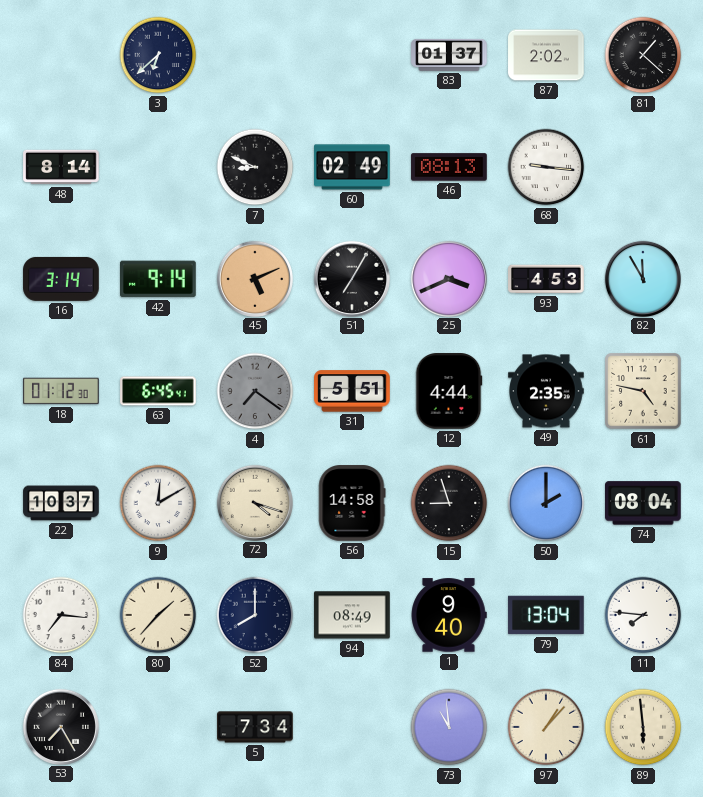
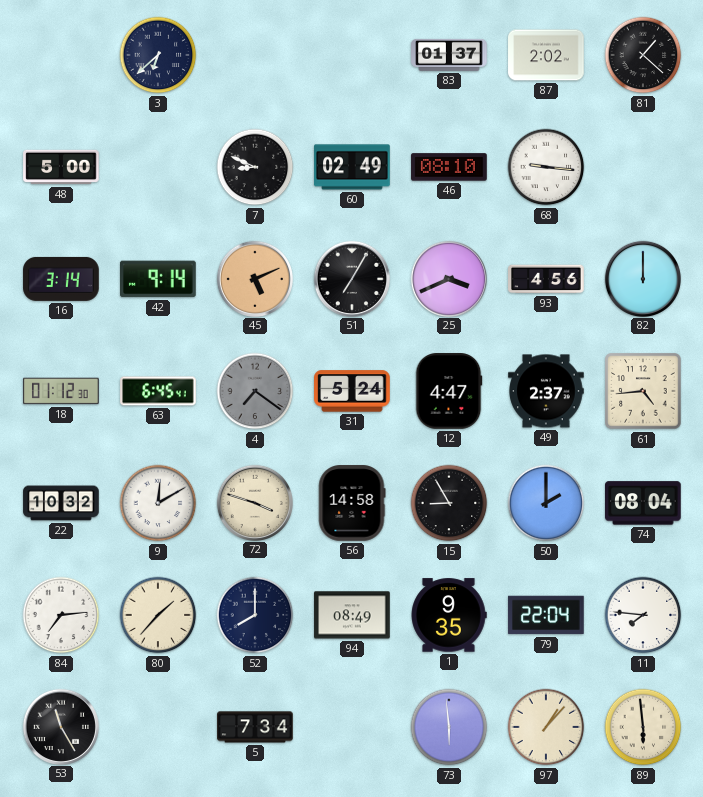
48: 8:14 -> 5:00
46: 08:13 -> 08:10
93: 4:53 -> 4:56
82: 11:55 -> 12:00
31: 5:51 -> 5:24
12: 4:44 -> 4:47
49: 2:35 -> 2:37
61: 4:47 -> 4:44
22: 10:37 -> 10:32
72: 4:18 -> 3:48
15: 8:57 -> 8:55
84: 7:16 -> 7:14
1: 9:40 -> 9:35
79: 13:04 -> 22:04
53: 7:25 -> 11:25
73: 10:59 -> 5:59
